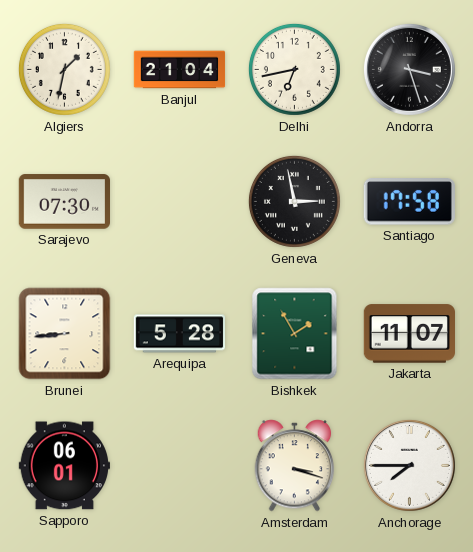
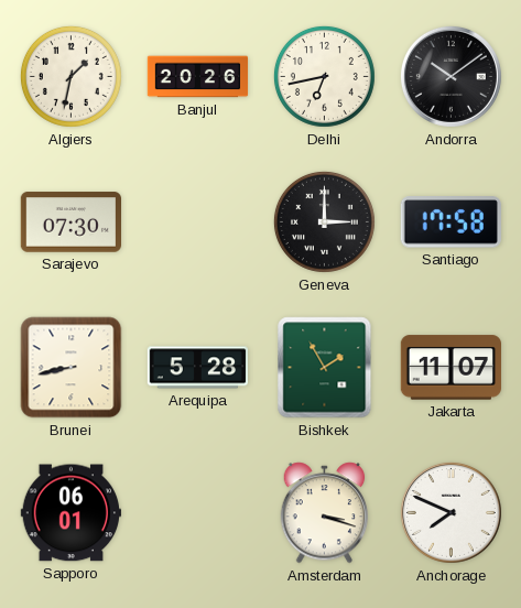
Banjul: 21:04 -> 20:26
Andorra: 3:27 -> 10:09
Geneva: 2:58 -> 3:00
Brunei: 8:44 -> 8:43
Anchorage: 7:45 -> 7:49
